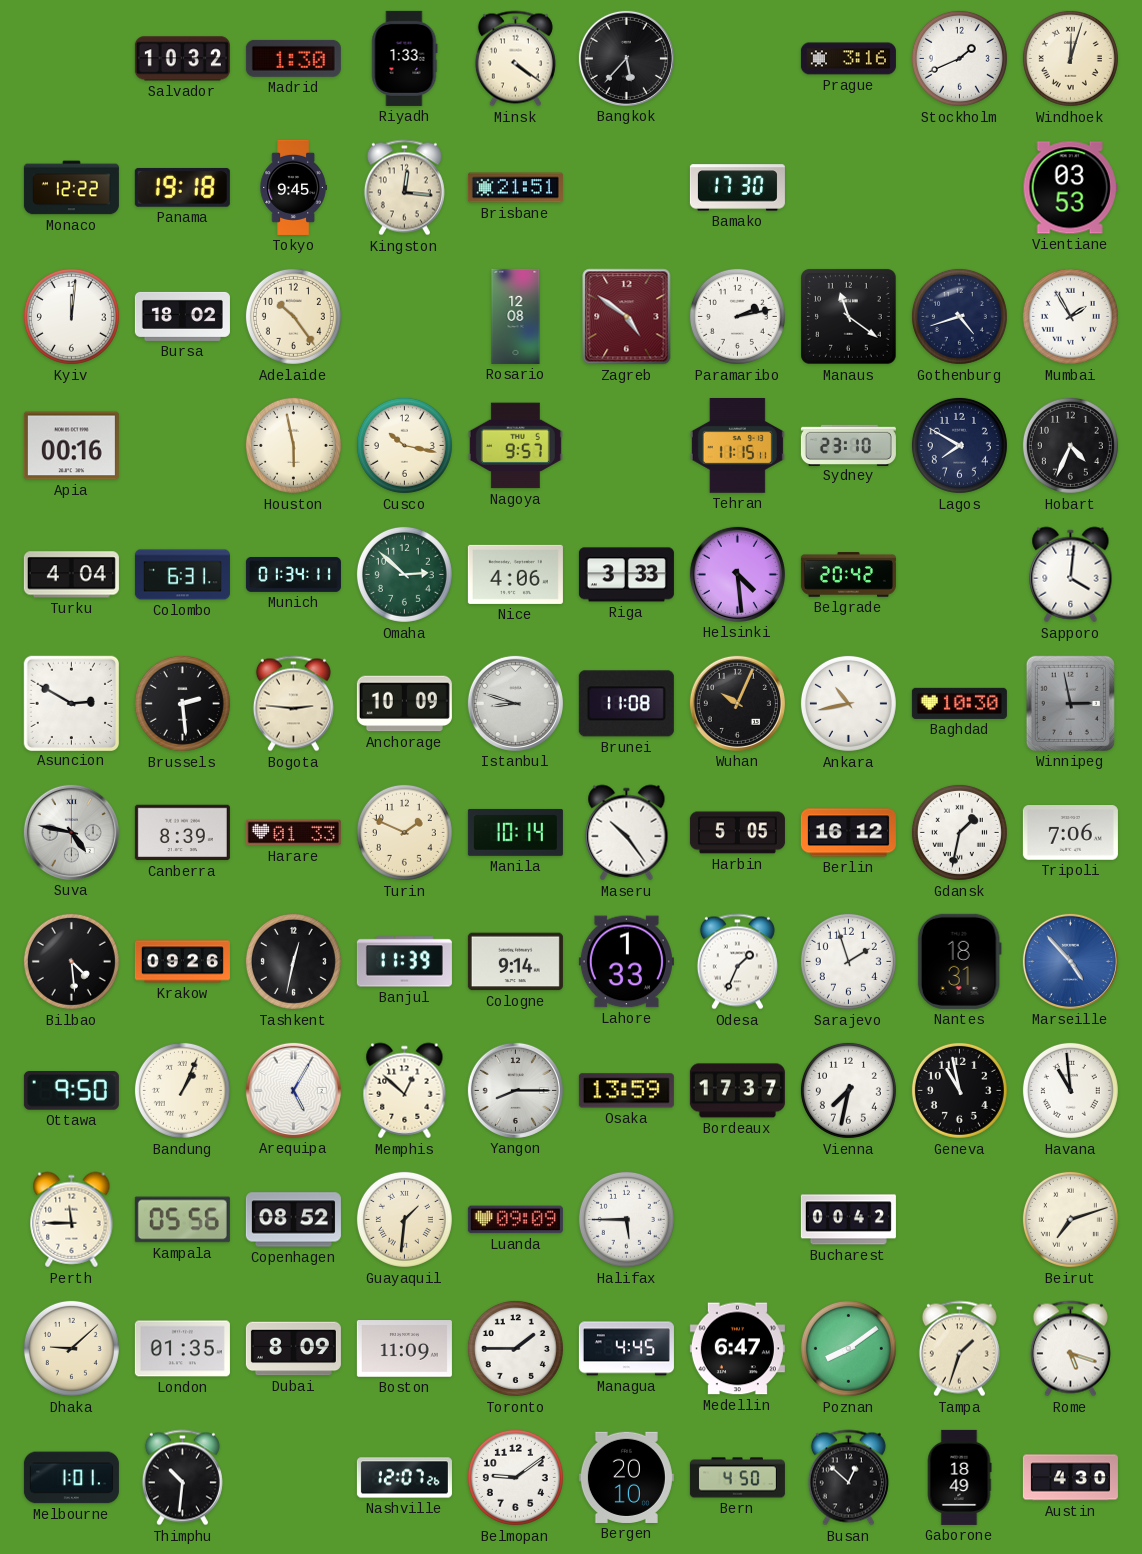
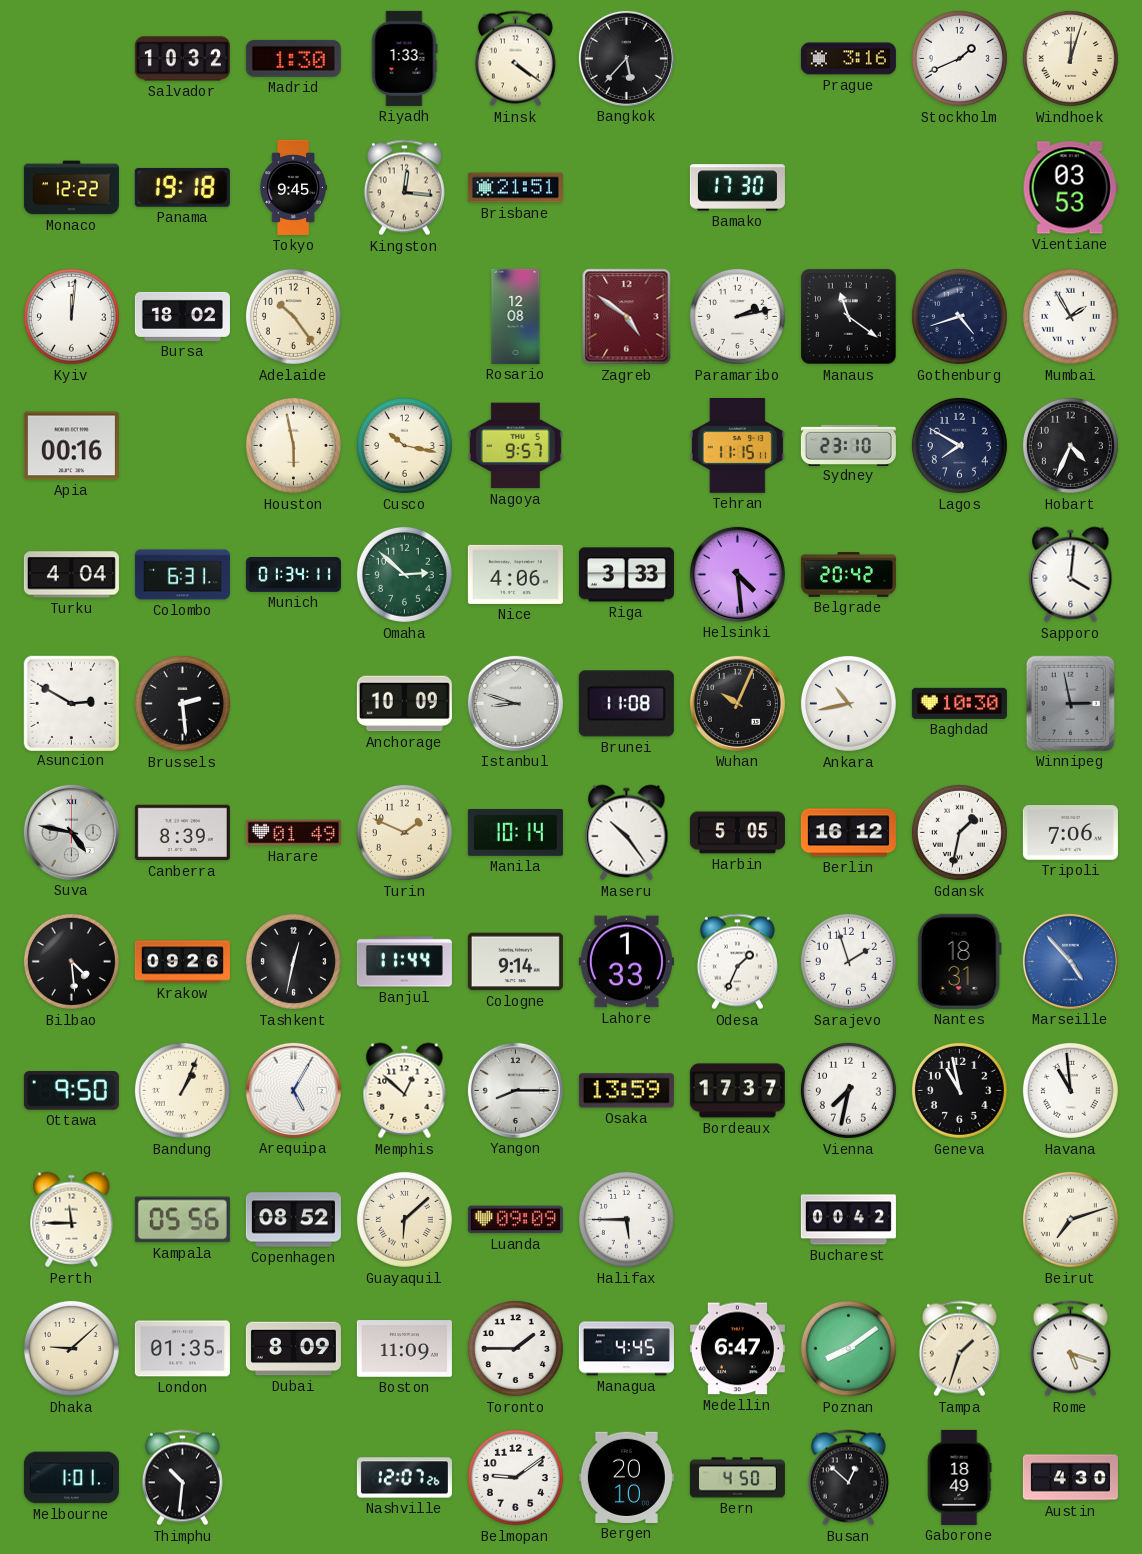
Bogota: 2:46 -> none
Harare: 01:33 -> 01:49
Banjul: 11:39 -> 11:44
Guayaquil: 1:31 -> 6:08
